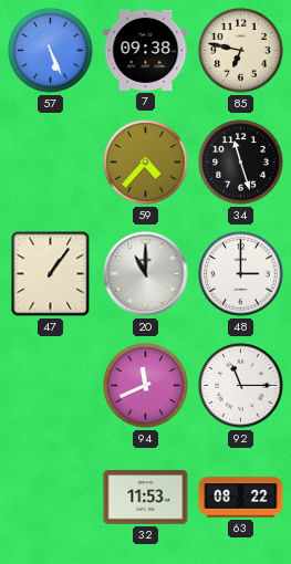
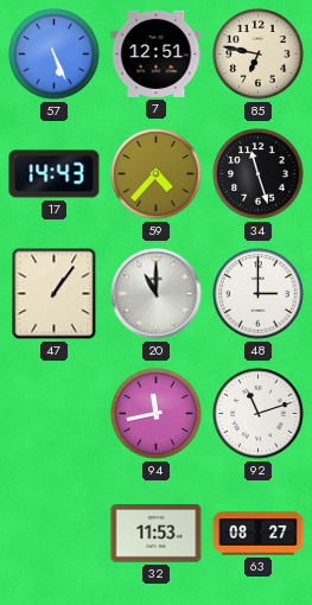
7: 09:38 -> 12:51
17: none -> 14:43
94: 11:41 -> 11:43
92: 11:15 -> 11:12
63: 08:22 -> 08:27
